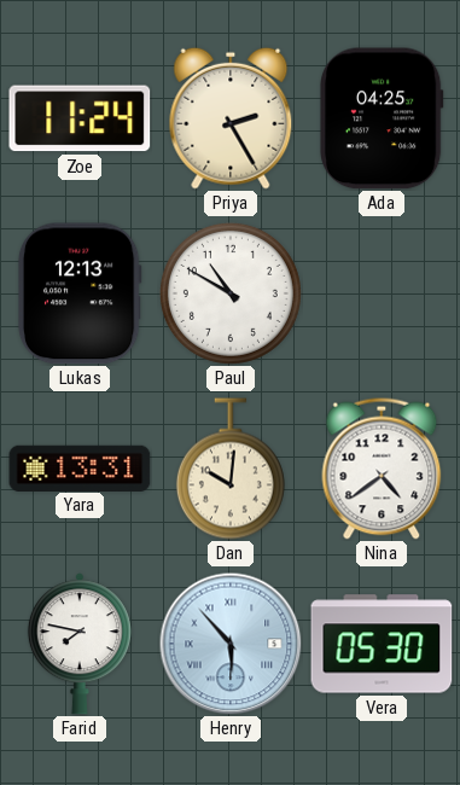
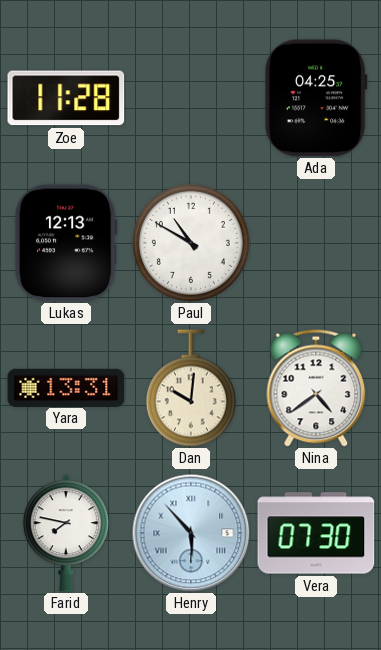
Zoe: 11:24 -> 11:28
Priya: 2:25 -> none
Vera: 05:30 -> 07:30
